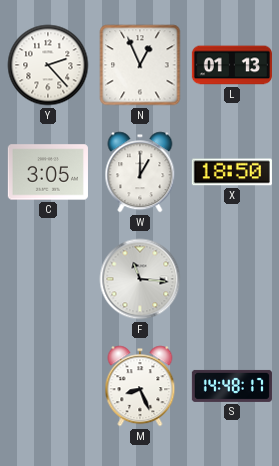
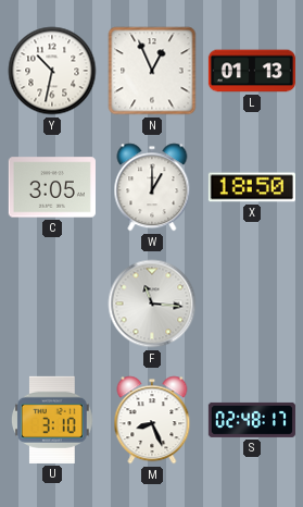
Y: 2:23 -> 10:32
U: none -> 3:10
S: 14:48 -> 02:48
